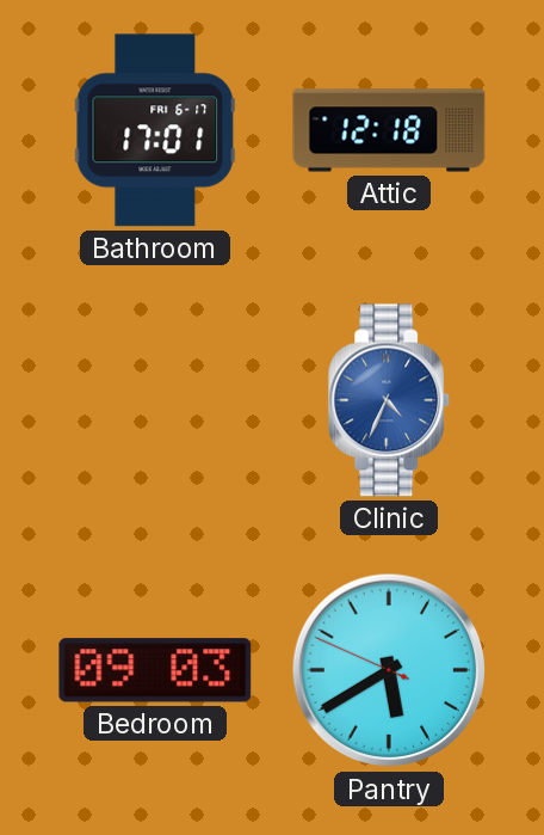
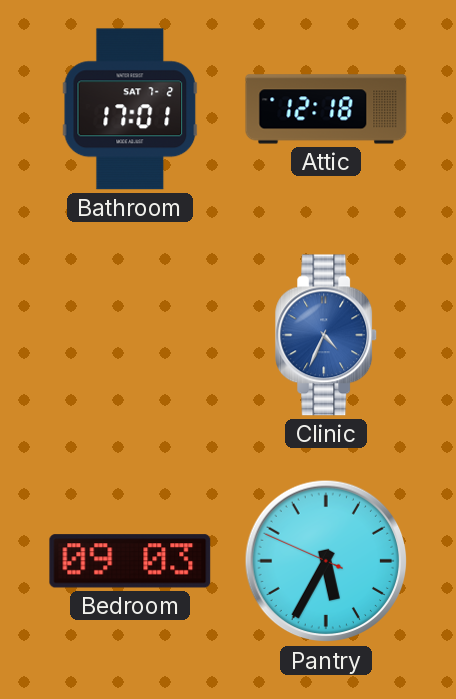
Bathroom date: FRI 6-17 -> SAT 7-2
Pantry: 5:39 -> 5:34
